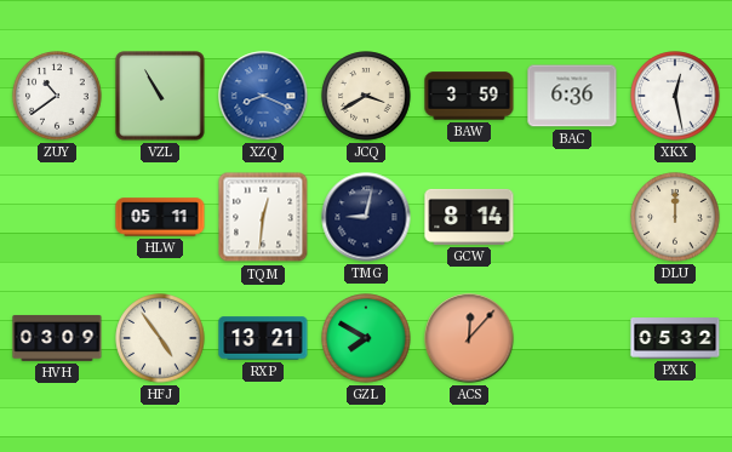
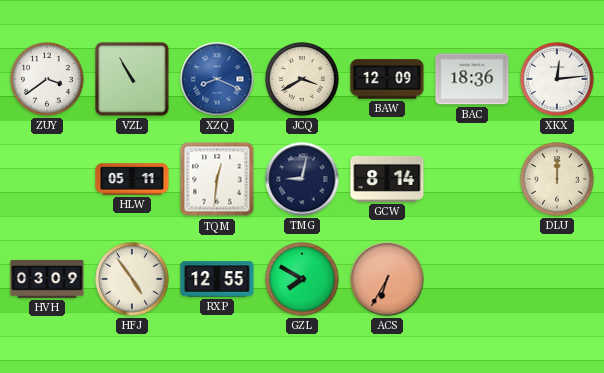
ZUY: 10:39 -> 3:39
BAW: 3:59 -> 12:09
BAC: 6:36 -> 18:36
XKX: 12:28 -> 12:14
RXP: 13:21 -> 12:55
ACS: 12:07 -> 6:35
PXK: 05:32 -> none
